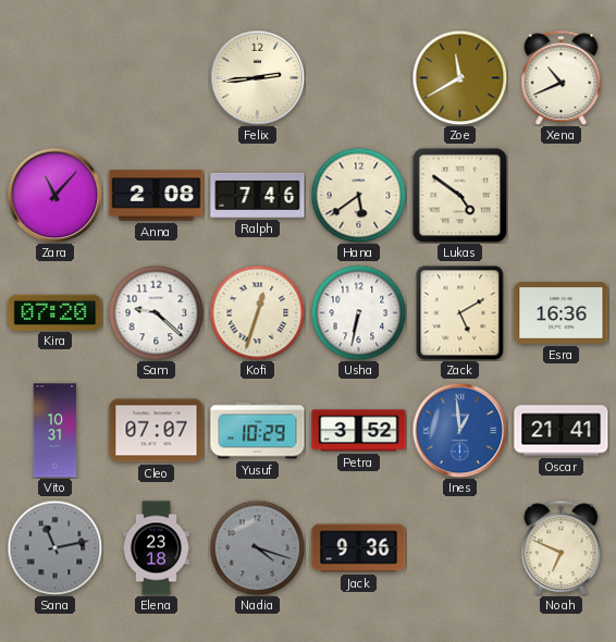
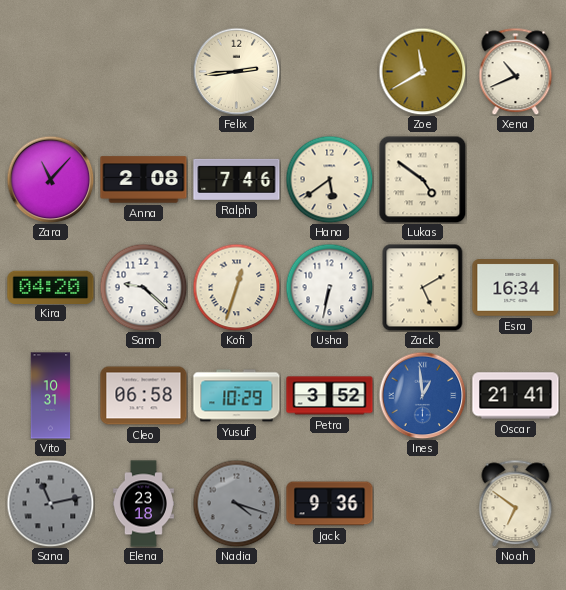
Kira: 07:20 -> 04:20
Esra: 16:36 -> 16:34
Cleo: 07:07 -> 06:58
Noah: 6:49 -> 6:51
